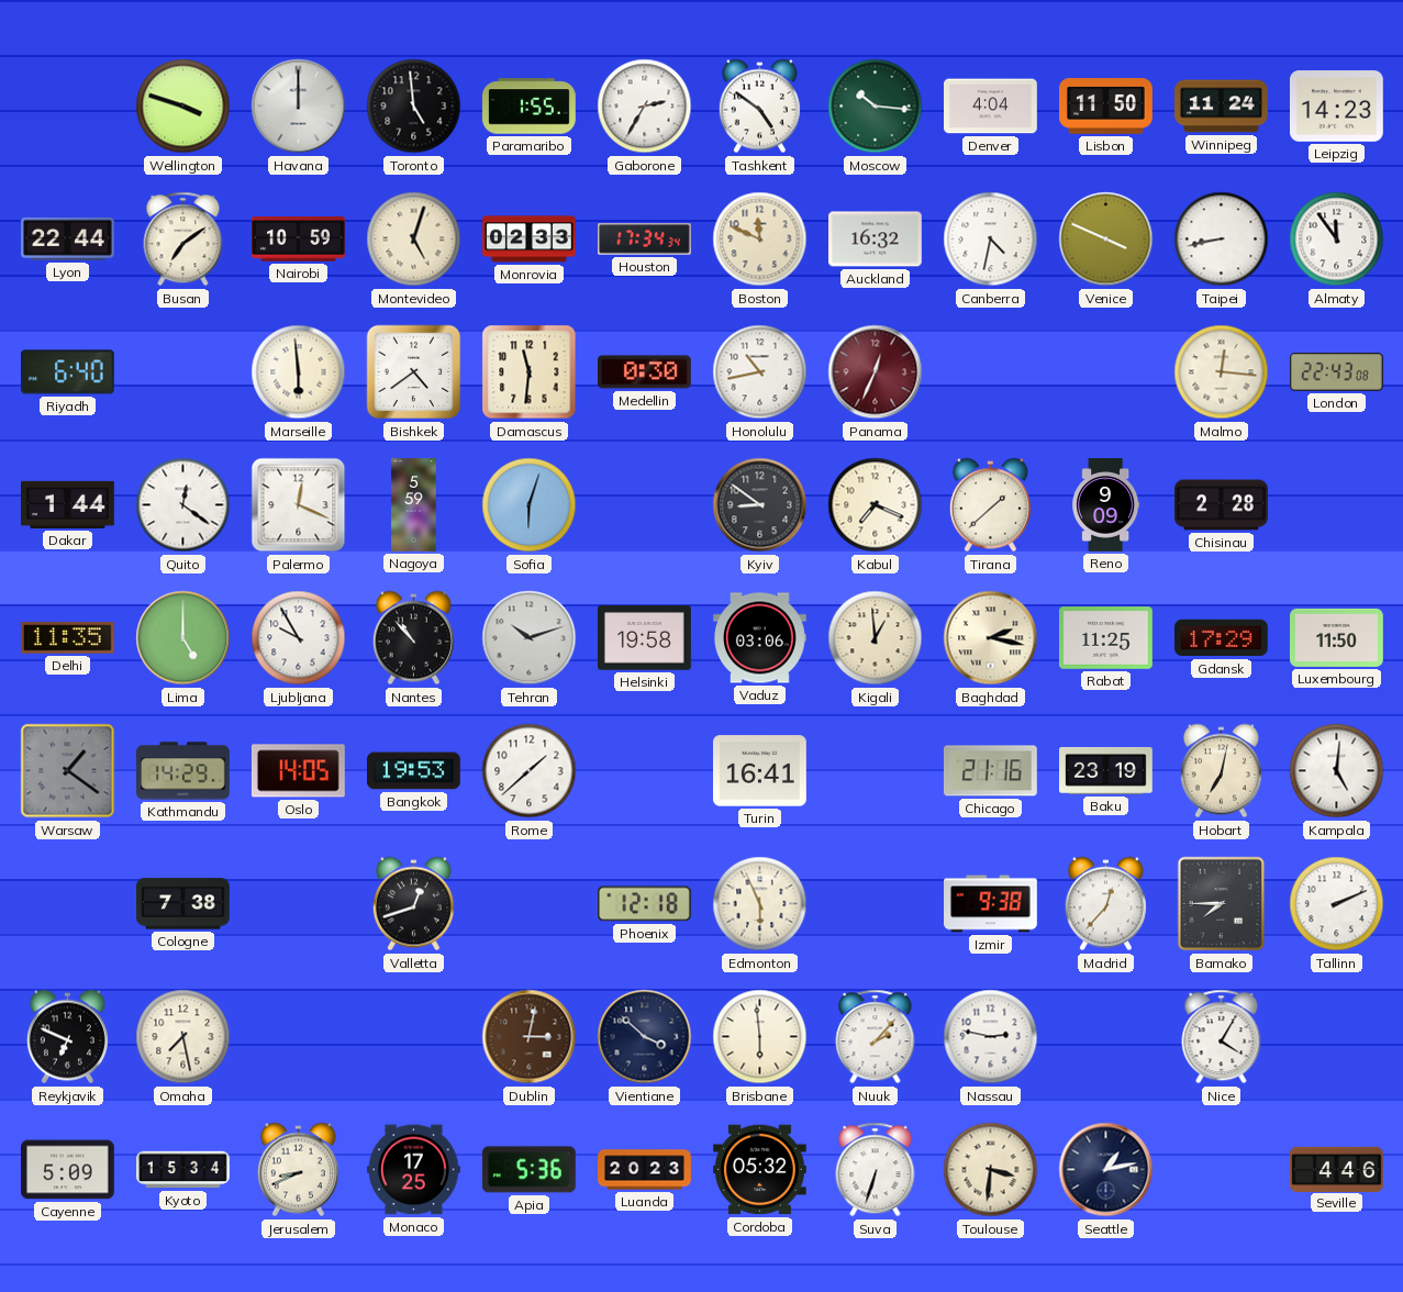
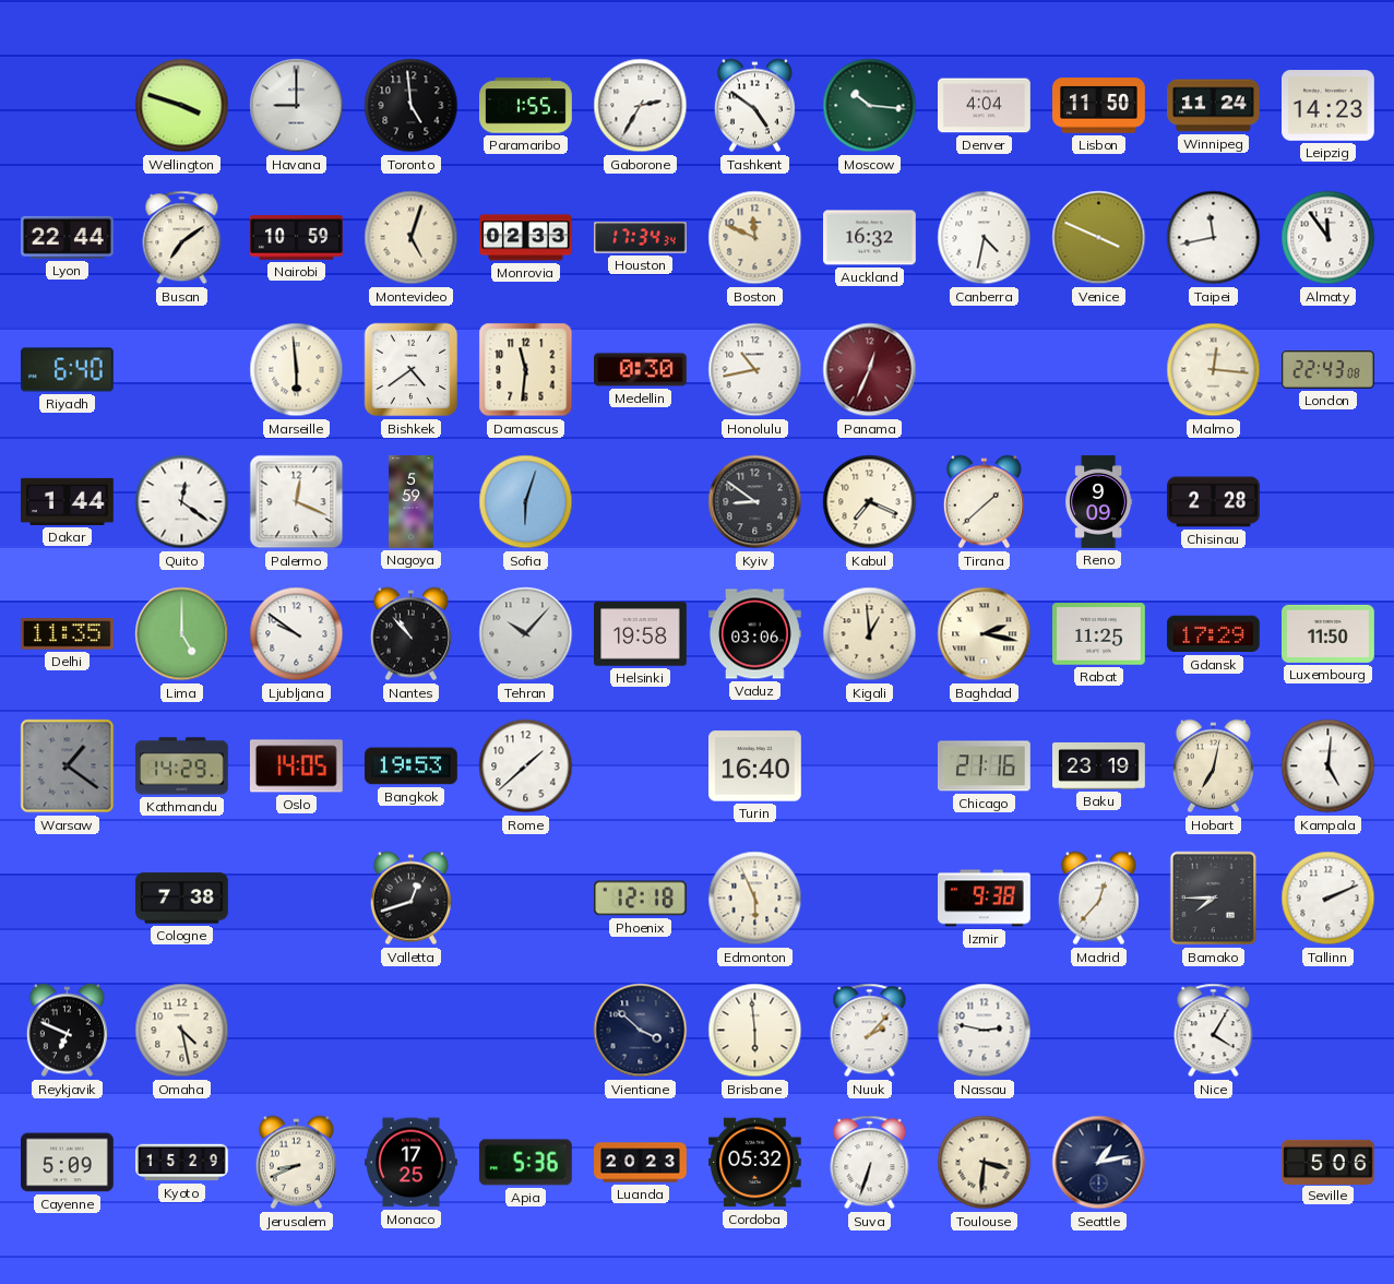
Havana: 12:00 -> 9:00
Taipei: 8:43 -> 11:43
Ljubljana: 9:55 -> 9:51
Tehran: 10:12 -> 10:07
Turin: 16:41 -> 16:40
Omaha: 7:28 -> 4:28
Dublin: 3:02 -> none
Kyoto: 15:34 -> 15:29
Seville: 4:46 -> 5:06
